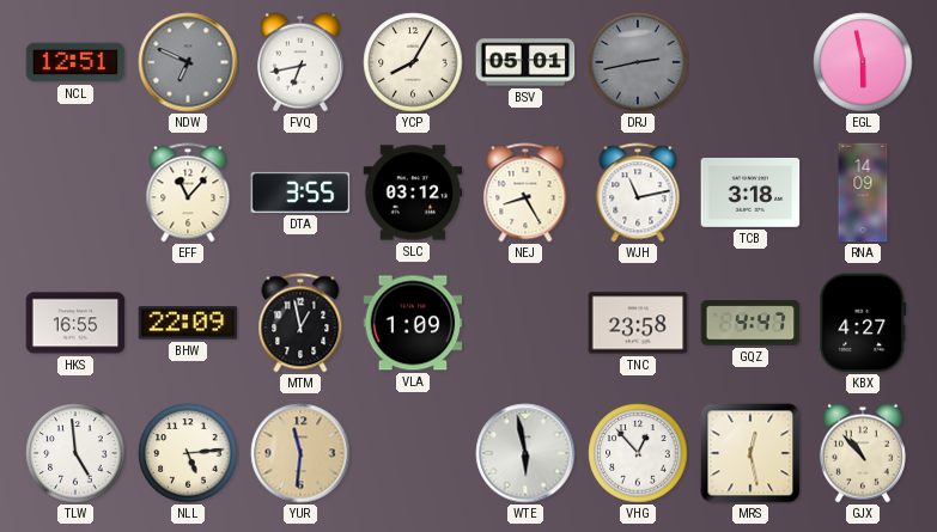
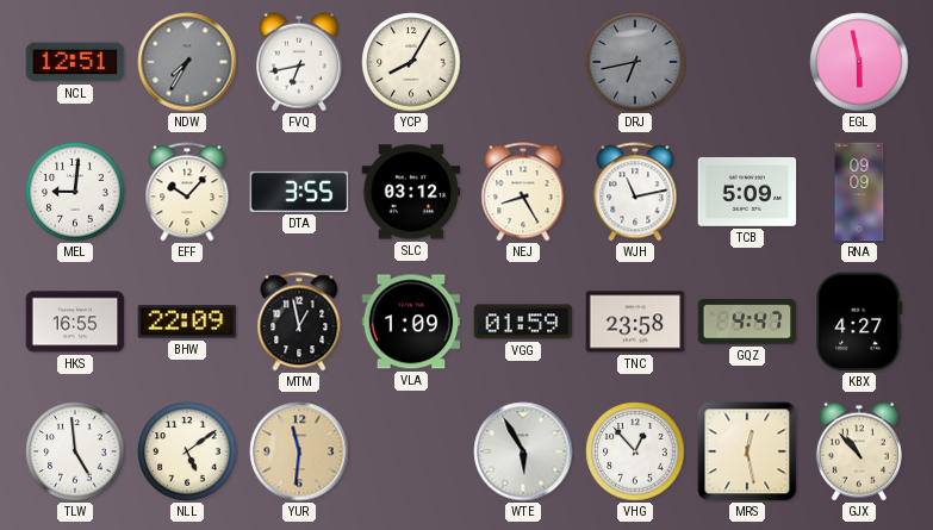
NDW: 6:49 -> 7:35
BSV: 05:01 -> none
DRJ: 2:43 -> 6:43
MEL: none -> 9:01
EFF: 11:07 -> 10:07
TCB: 3:18 -> 5:09
RNA: 14:09 -> 09:09
VGG: none -> 01:59
NLL: 5:14 -> 5:09
WTE: 5:58 -> 5:55
